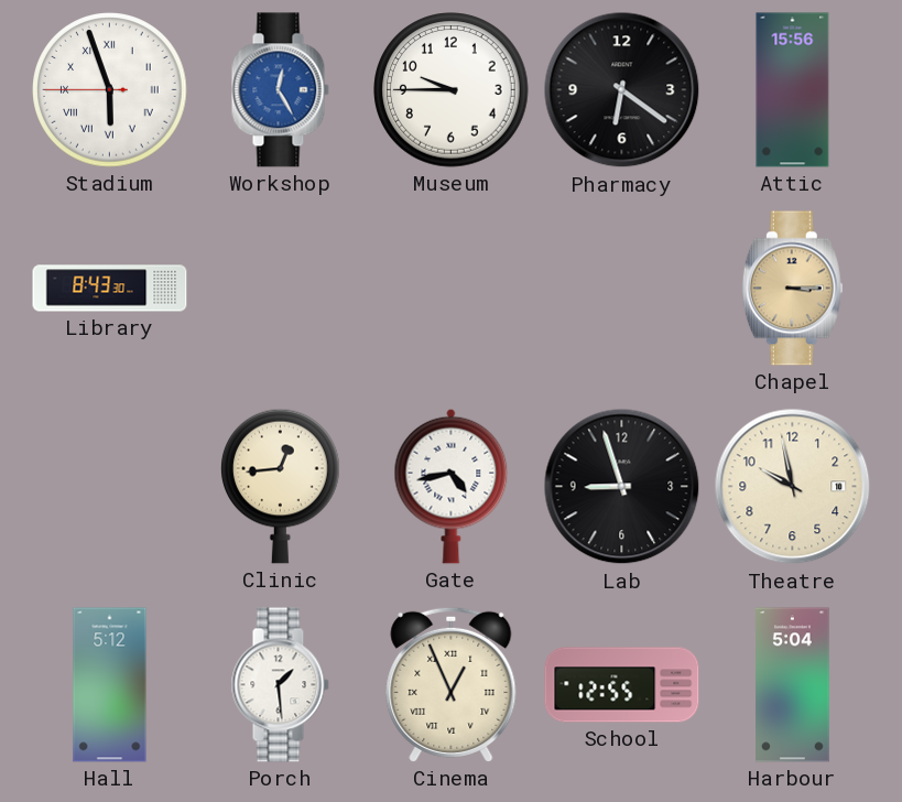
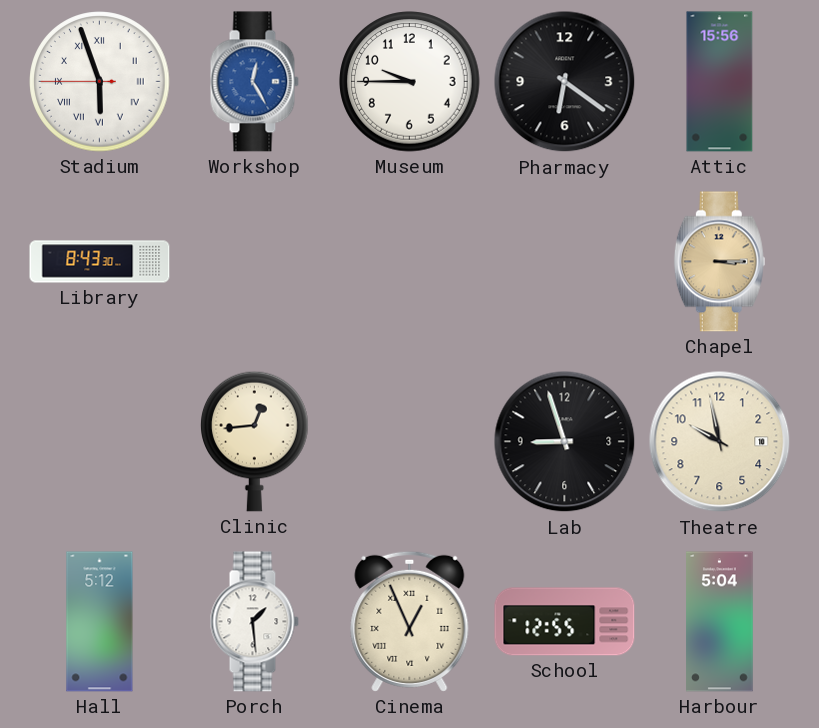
Gate: 4:43 -> none
